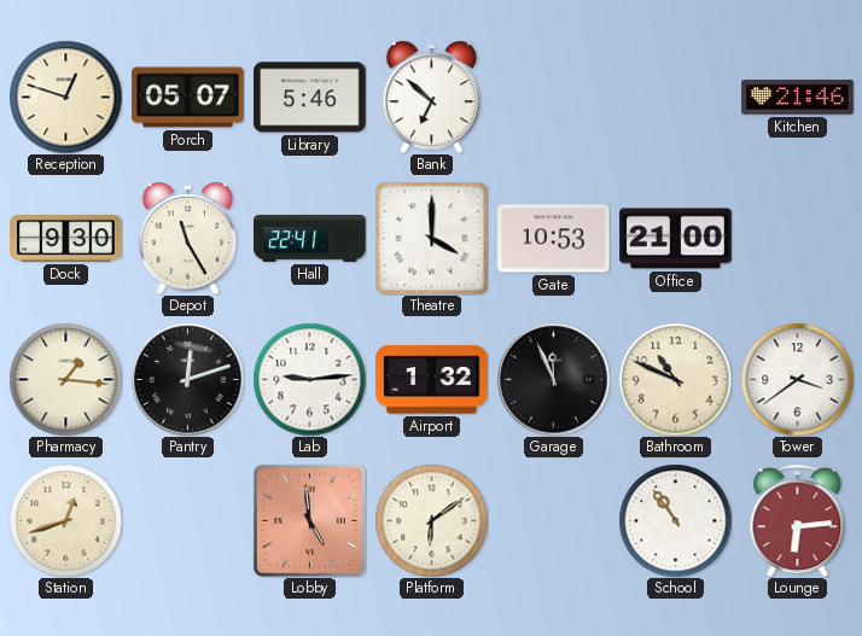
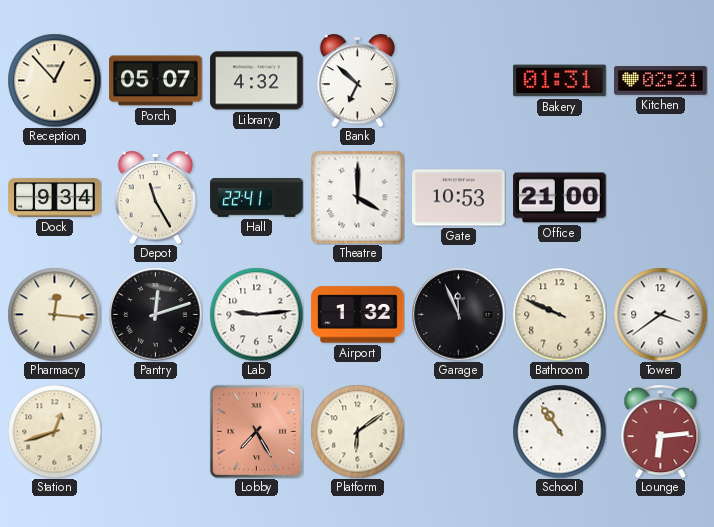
Reception: 12:48 -> 12:53
Library: 5:46 -> 4:32
Bakery: none -> 01:31
Kitchen: 21:46 -> 02:21
Dock: 9:30 -> 9:34
Pharmacy: 1:16 -> 12:16
Bathroom: 10:49 -> 9:49
Lobby: 4:59 -> 7:25
